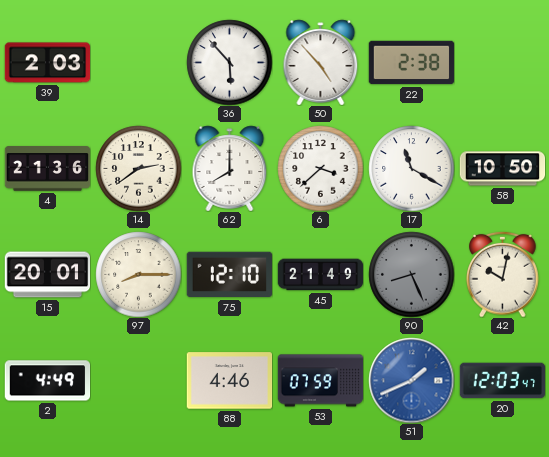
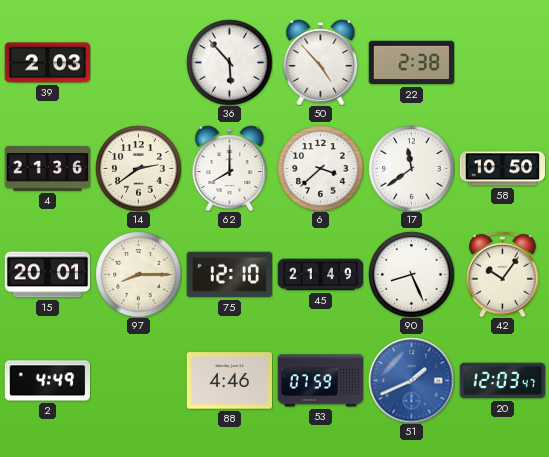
17: 11:20 -> 11:39
90 dial: grey -> white
42: 10:02 -> 10:06
